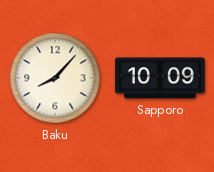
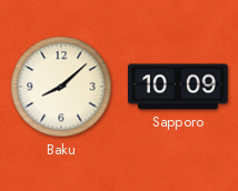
Baku: 8:07 -> 8:08
